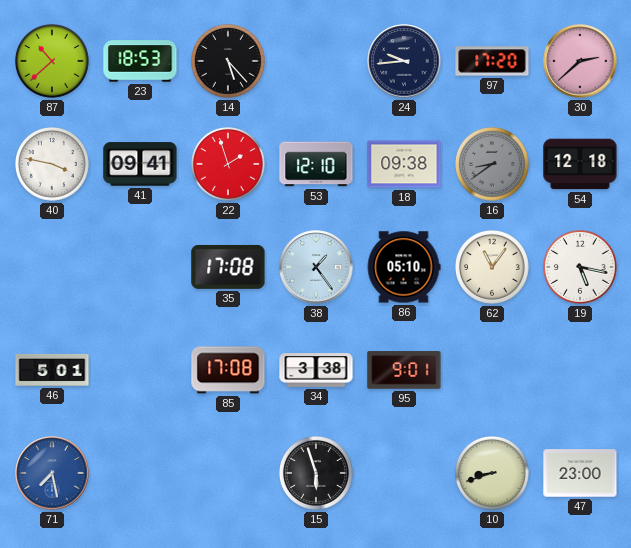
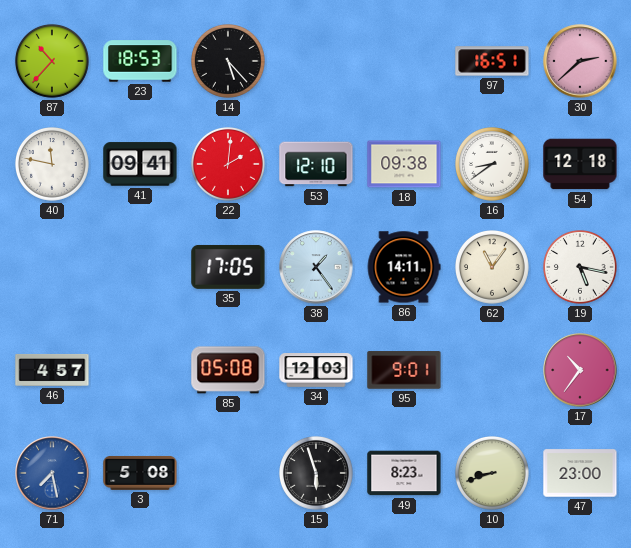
87: 10:38 -> 10:37
24: 9:44 -> none
97: 17:20 -> 16:51
40: 3:47 -> 11:47
22: 1:57 -> 2:01
16 dial: grey -> white
35: 17:08 -> 17:05
86: 05:10 -> 14:11
46: 5:01 -> 4:57
85: 17:08 -> 05:08
34: 3:38 -> 12:03
17: none -> 10:36
3: none -> 5:08
49: none -> 8:23
